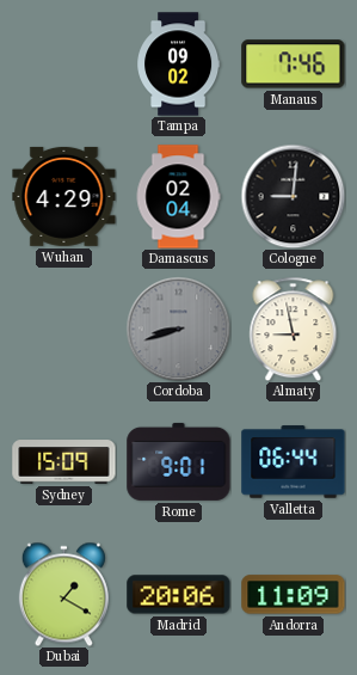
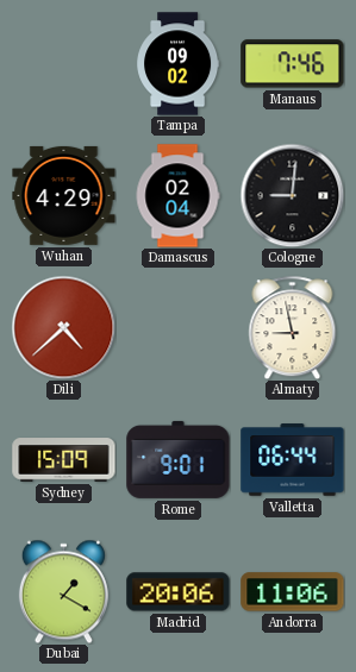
Dili: none -> 4:38
Cordoba: 8:42 -> none
Andorra: 11:09 -> 11:06
